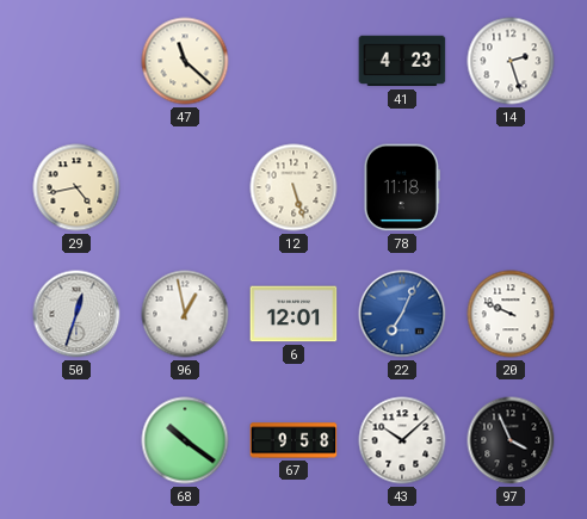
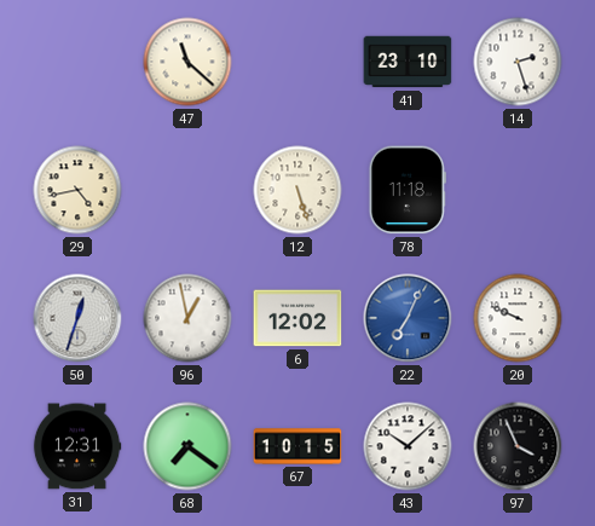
41: 4:23 -> 23:10
6: 12:01 -> 12:02
31: none -> 12:31
68: 10:21 -> 7:21
67: 9:58 -> 10:15
